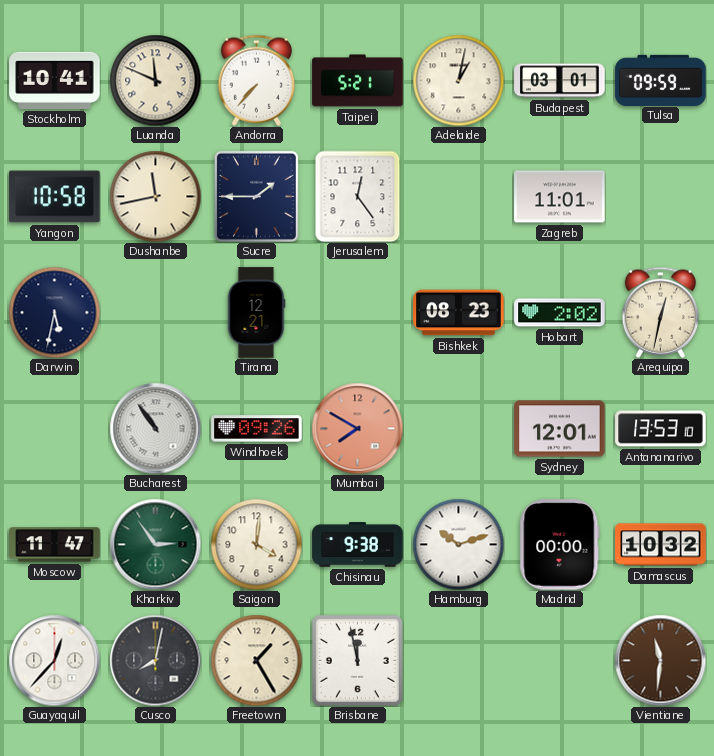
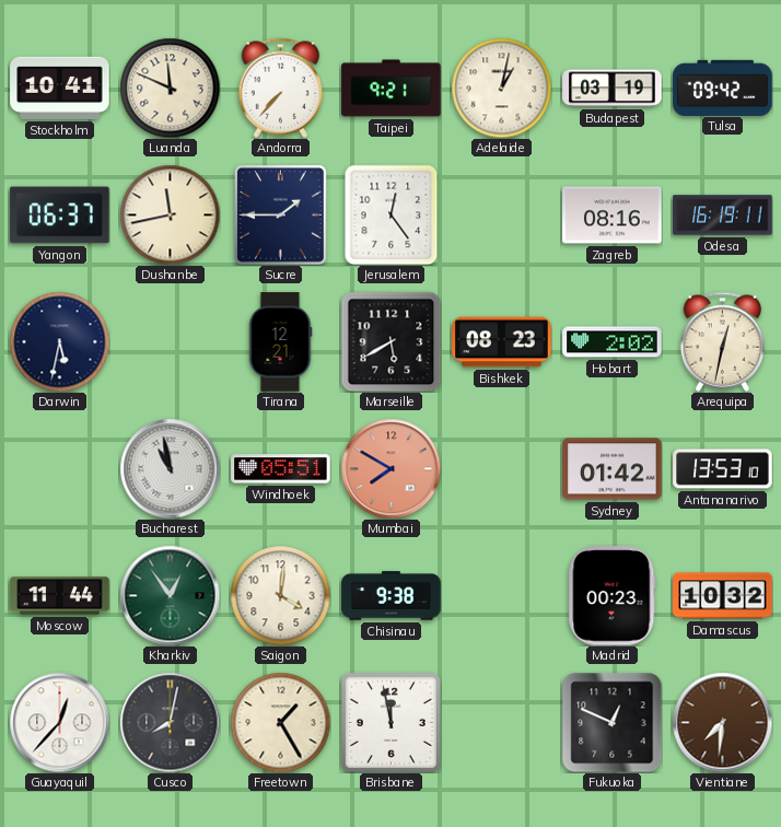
Taipei: 5:21 -> 9:21
Budapest: 03:01 -> 03:19
Tulsa: 09:59 -> 09:42
Yangon: 10:58 -> 06:37
Zagreb: 11:01 -> 08:16
Odesa: none -> 16:19
Marseille: none -> 5:40
Bucharest: 10:54 -> 10:58
Windhoek: 09:26 -> 05:51
Sydney: 12:01 -> 01:42
Moscow: 11:47 -> 11:44
Kharkiv: 2:54 -> 12:54
Hamburg: 10:12 -> none
Madrid: 00:00 -> 00:23
Fukuoka: none -> 12:49
Vientiane: 11:31 -> 7:31
